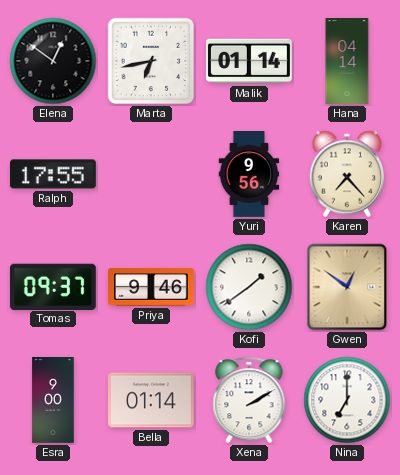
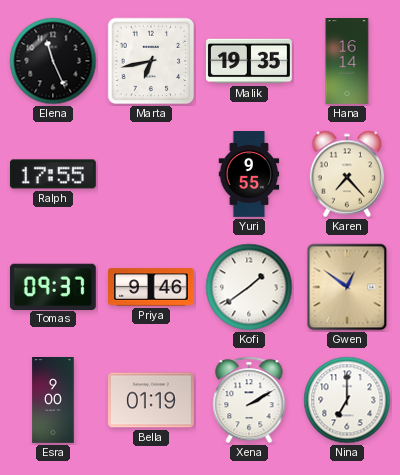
Elena: 12:51 -> 11:26
Malik: 01:14 -> 19:35
Hana: 04:14 -> 16:14
Yuri: 9:56 -> 9:55
Bella: 01:14 -> 01:19
